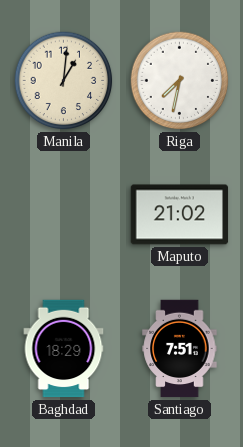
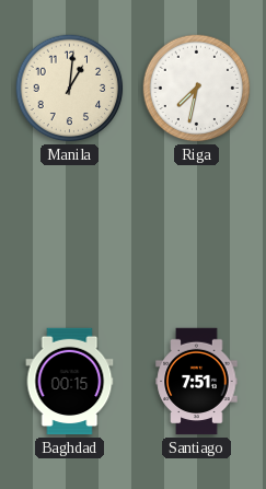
Maputo: 21:02 -> none
Baghdad: 18:29 -> 00:15
